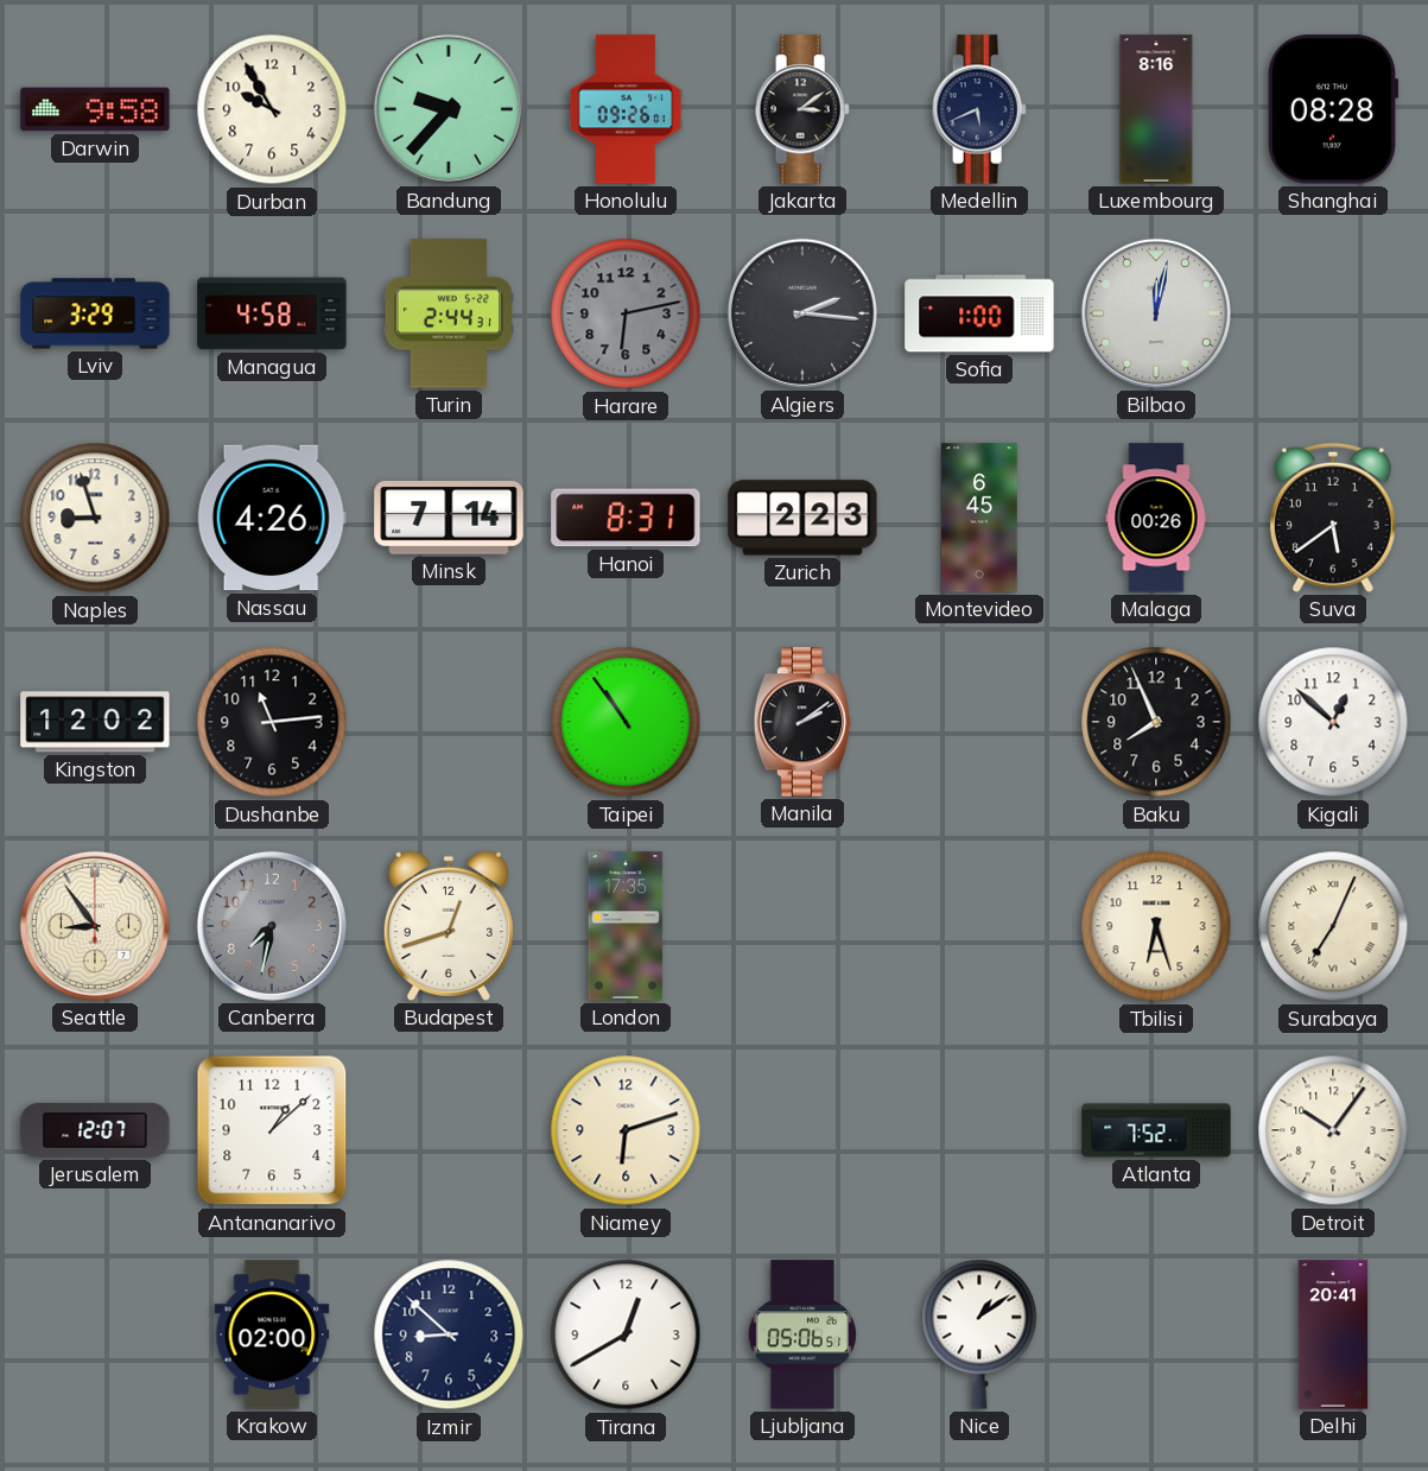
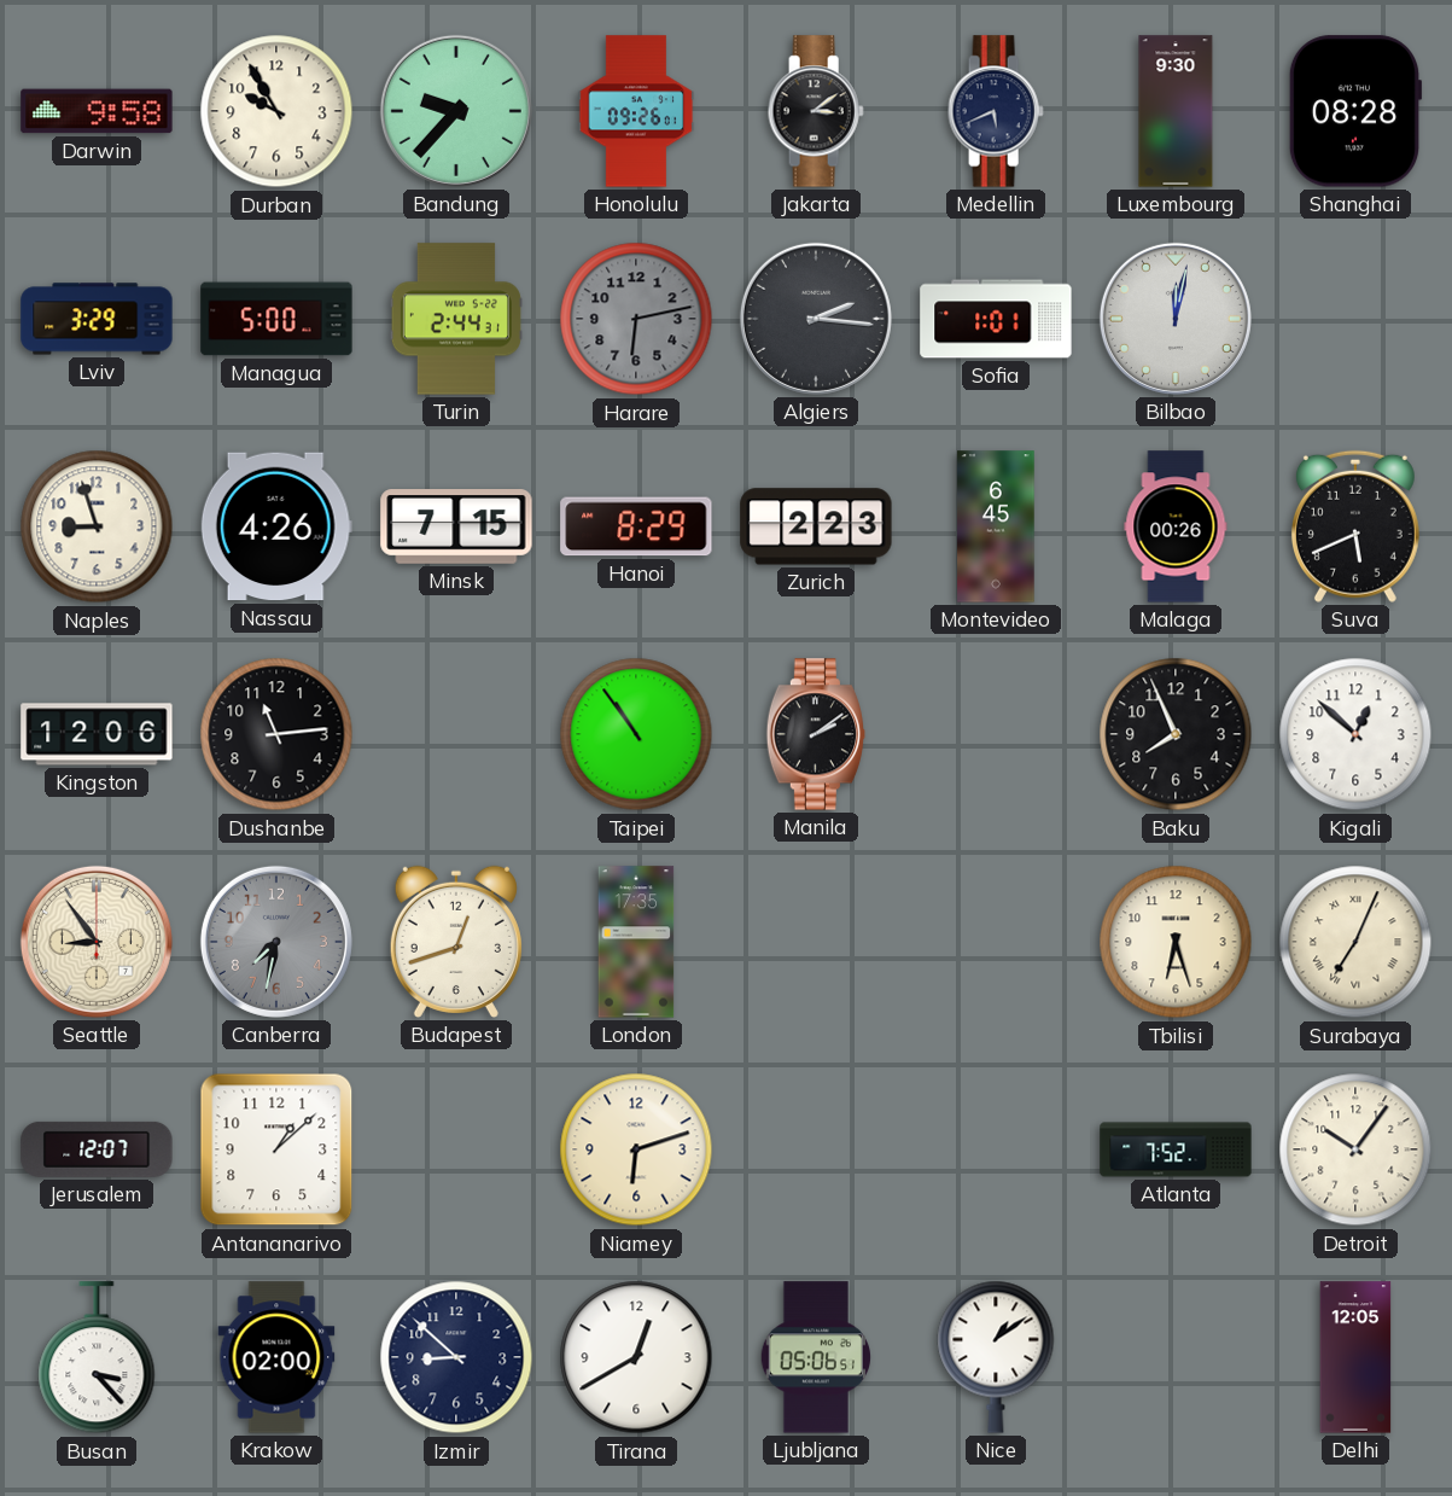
Luxembourg: 8:16 -> 9:30
Managua: 4:58 -> 5:00
Sofia: 1:00 -> 1:01
Minsk: 7:14 -> 7:15
Hanoi: 8:31 -> 8:29
Suva: 5:39 -> 5:41
Kingston: 12:02 -> 12:06
Busan: none -> 3:23
Delhi: 20:41 -> 12:05
